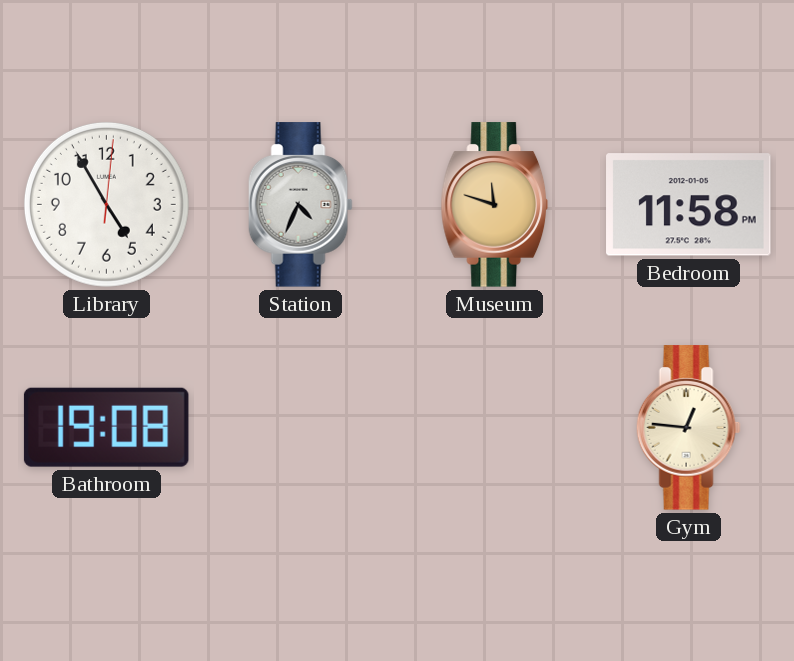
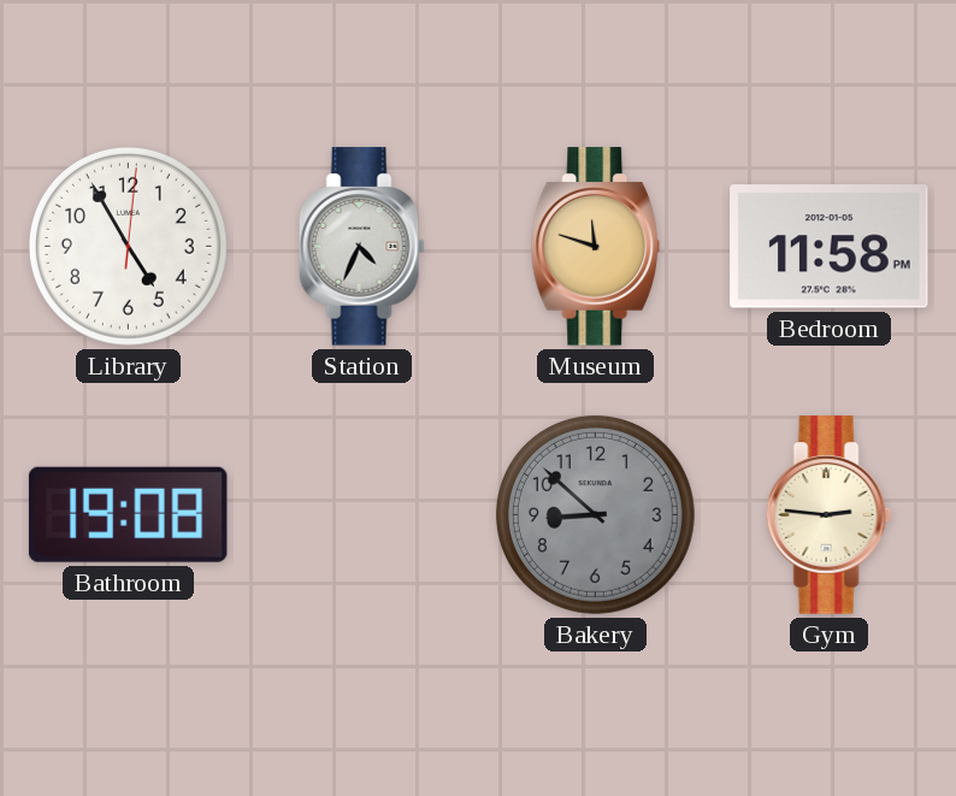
Bakery: none -> 8:52
Gym: 12:46 -> 2:46
